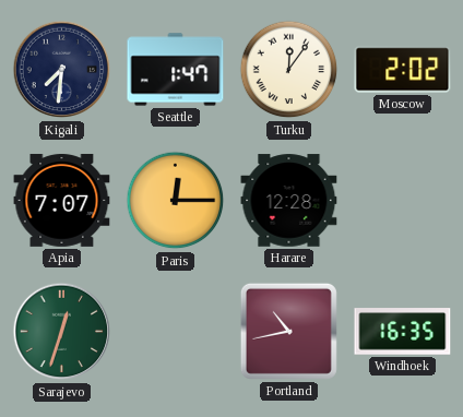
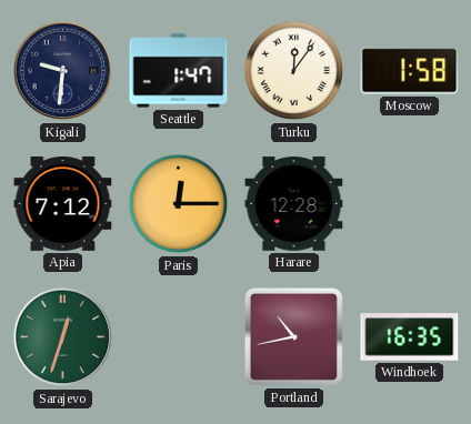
Kigali: 7:31 -> 9:31
Moscow: 2:02 -> 1:58
Apia: 7:07 -> 7:12
